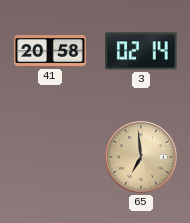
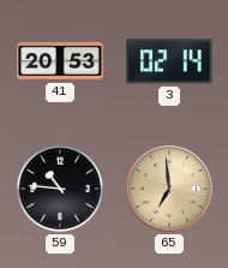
41: 20:58 -> 20:53
59: none -> 10:46
